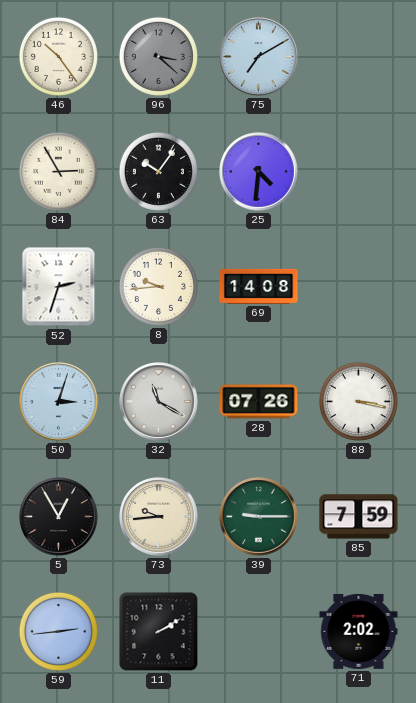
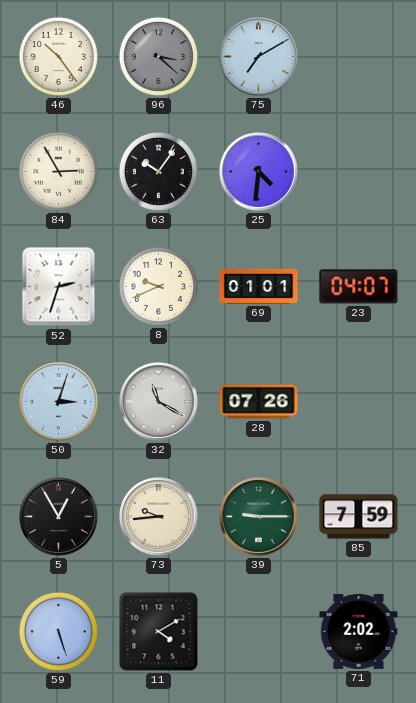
8: 9:44 -> 9:41
69: 14:08 -> 01:01
23: none -> 04:07
88: 3:17 -> none
59: 2:44 -> 5:27
11: 2:10 -> 4:10
